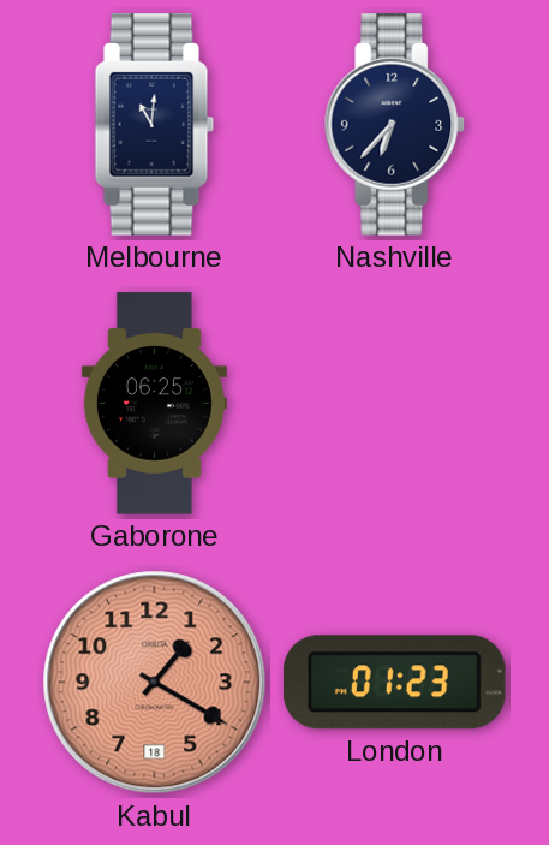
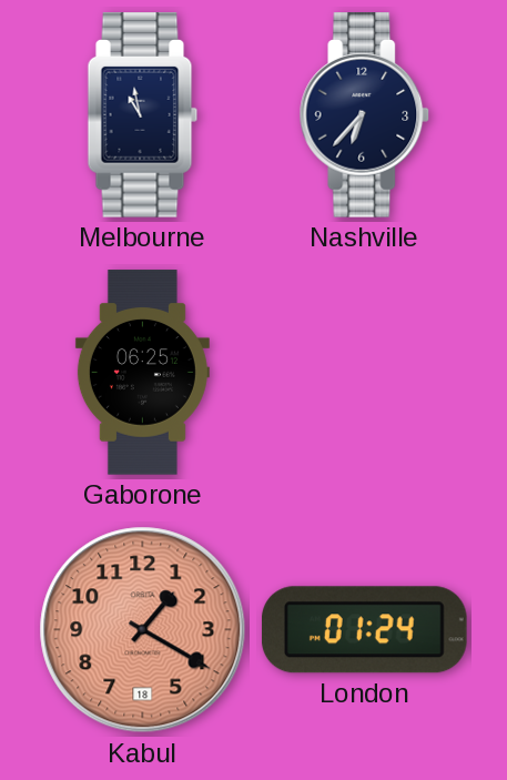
Melbourne: 11:01 -> 10:58
London: 01:23 -> 01:24
